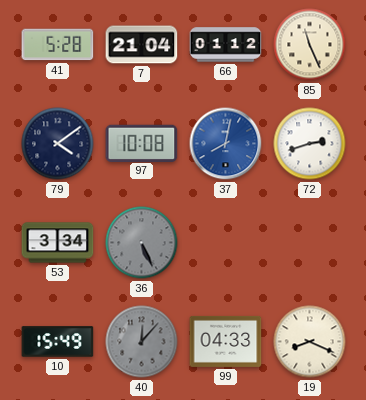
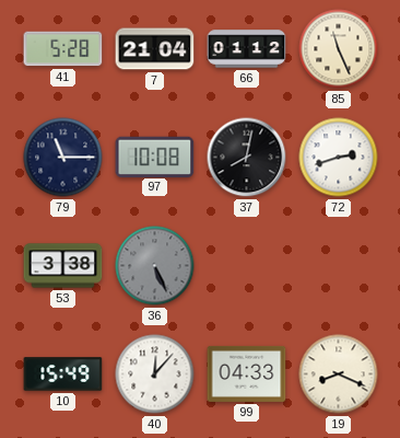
79: 4:09 -> 11:15
37 dial: blue -> black
53: 3:34 -> 3:38
40 dial: grey -> white
